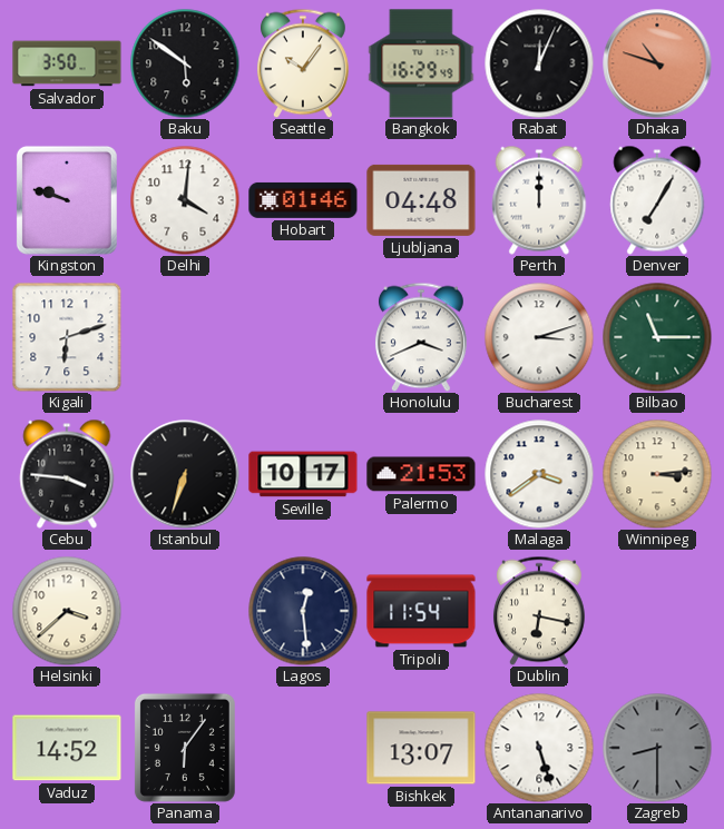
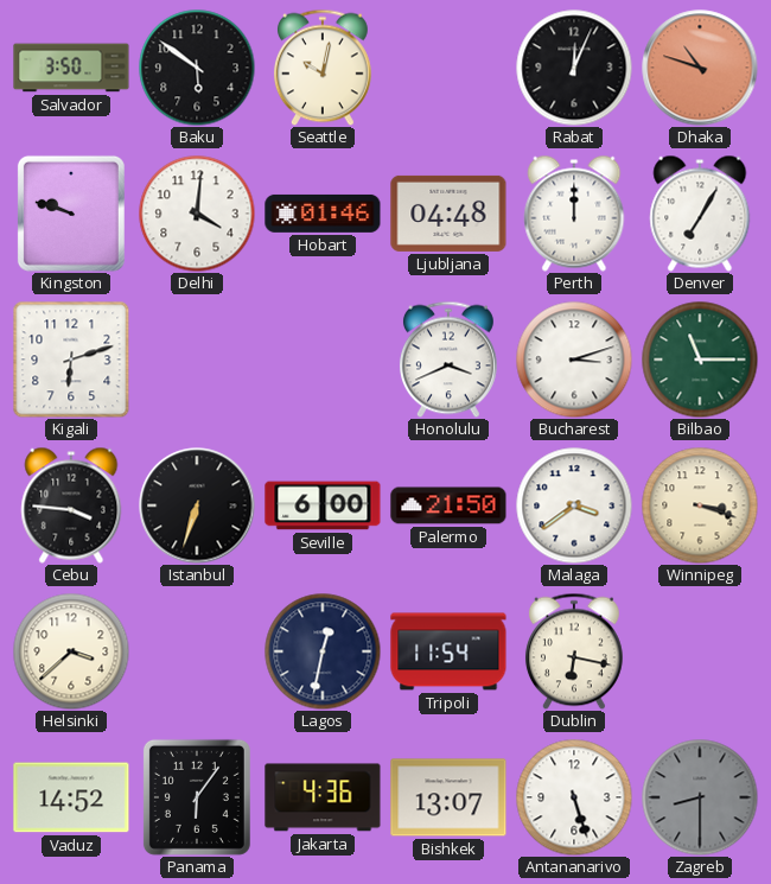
Seattle: 10:06 -> 10:02
Bangkok: 16:29 -> none
Seville: 10:17 -> 6:00
Palermo: 21:53 -> 21:50
Winnipeg: 3:14 -> 3:18
Lagos: 12:29 -> 12:32
Jakarta: none -> 4:36
